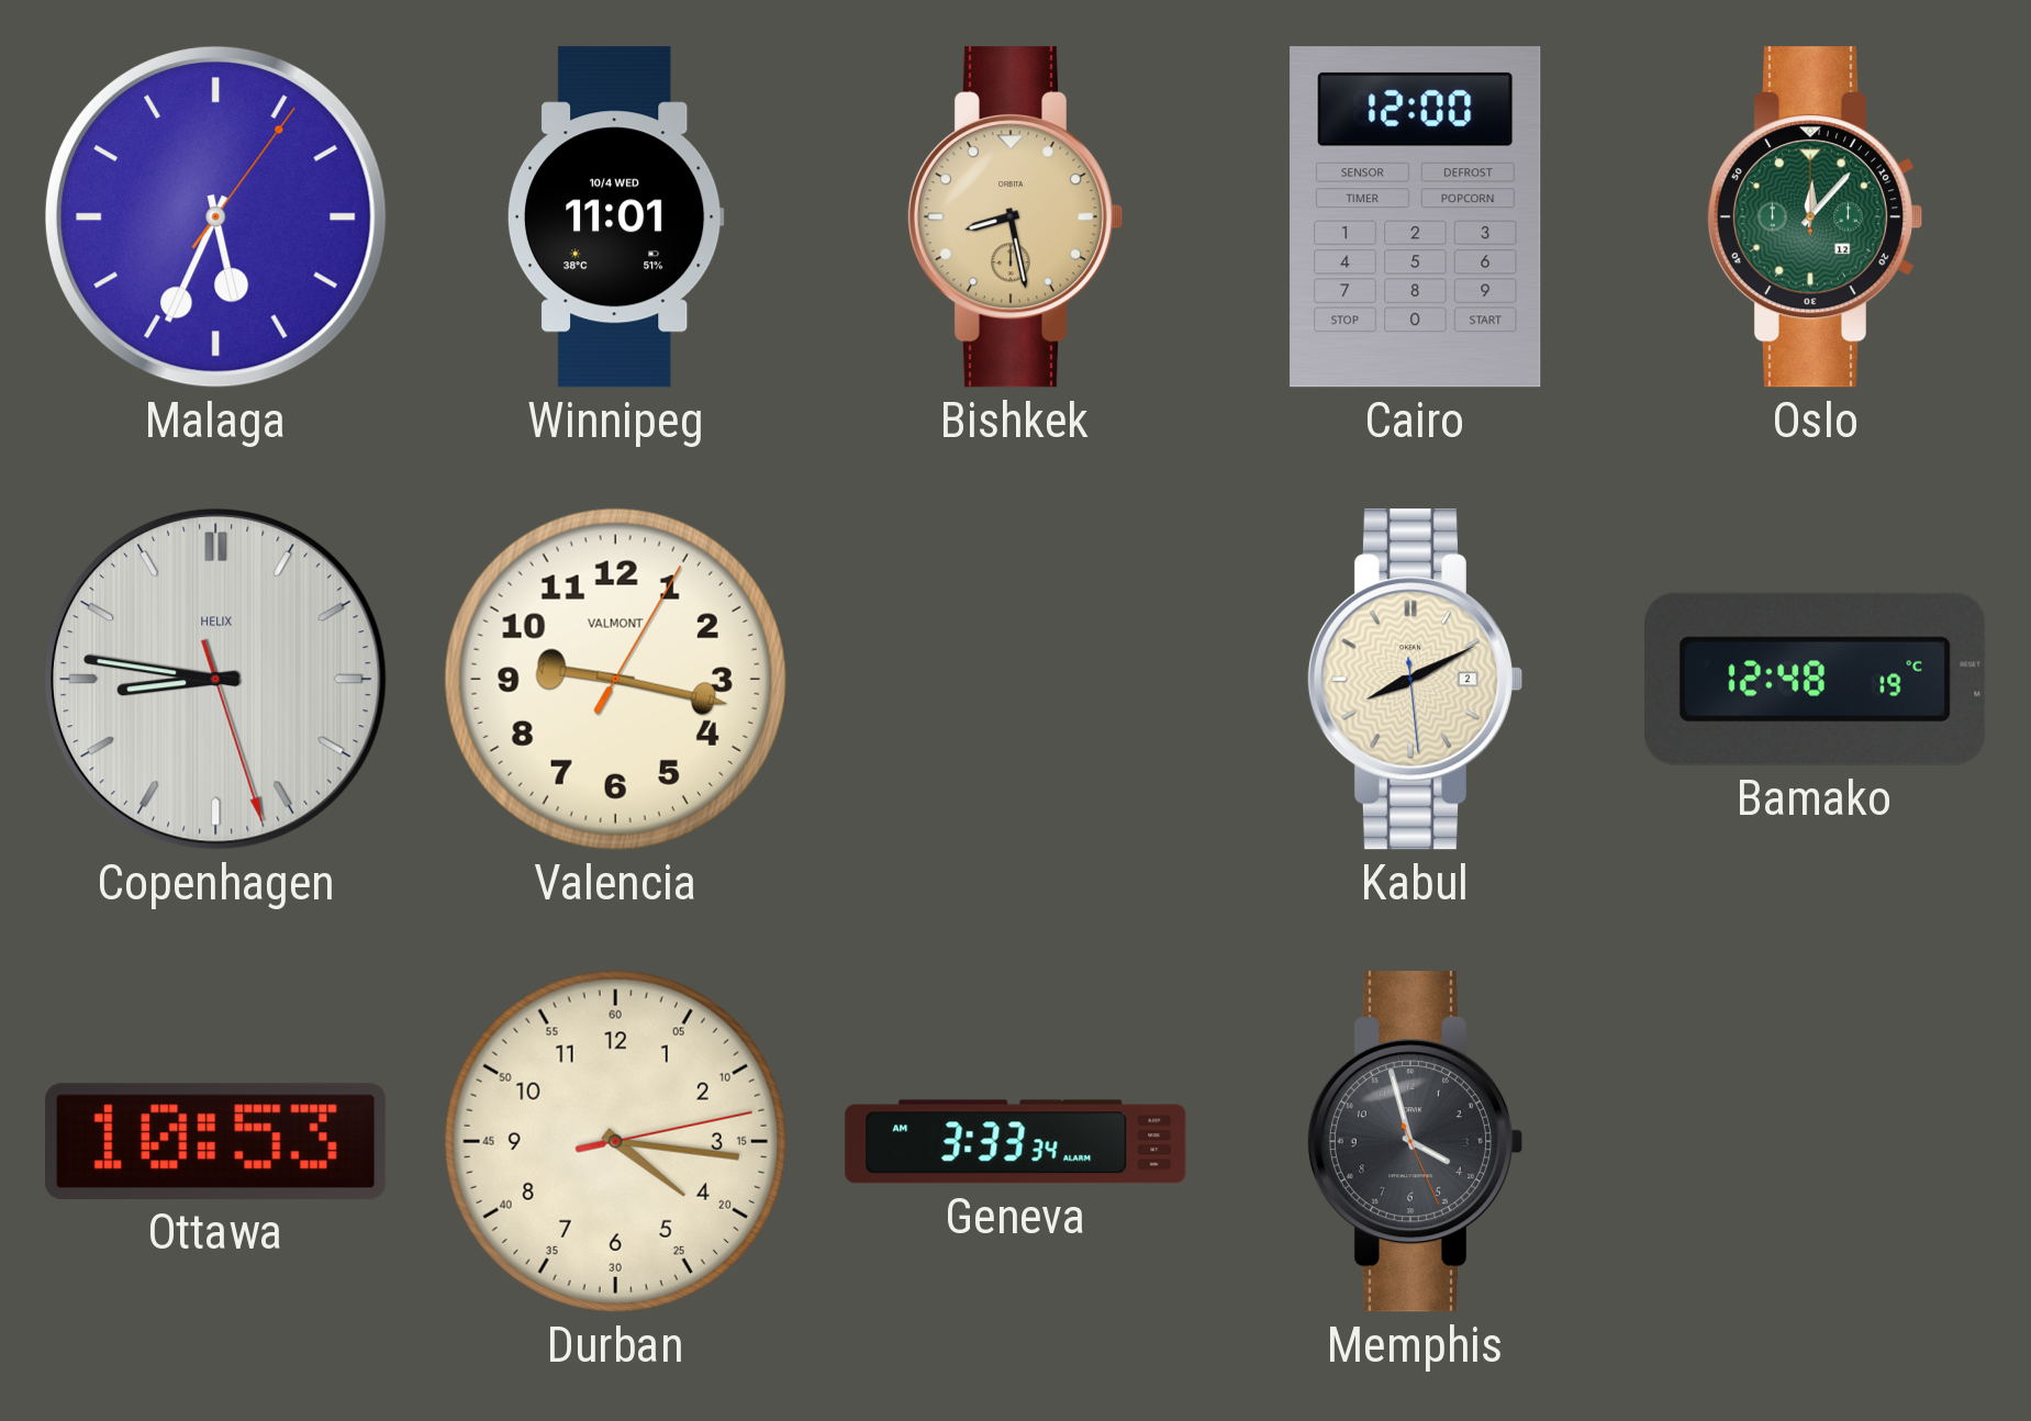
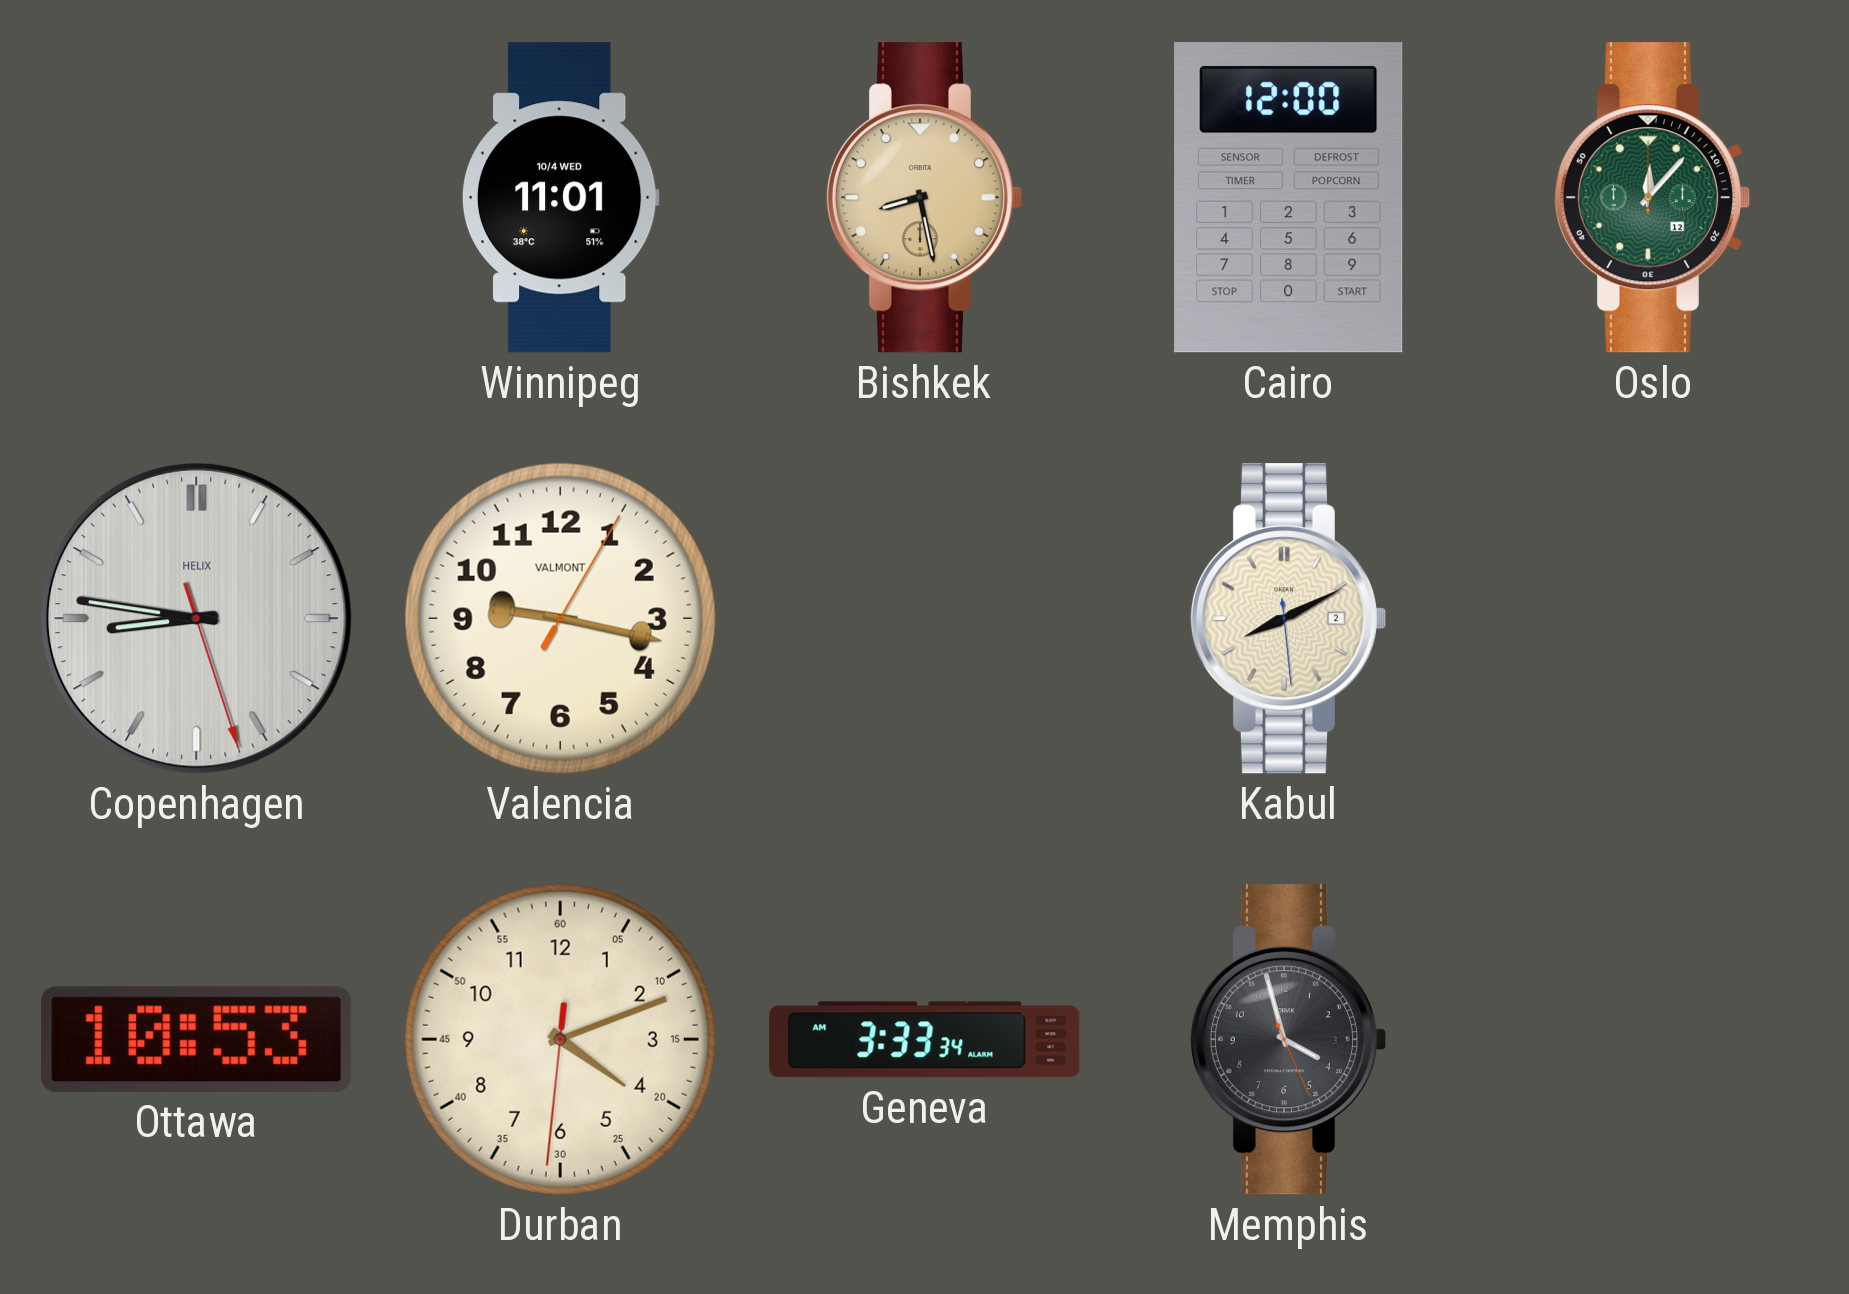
Malaga: 5:34 -> none
Bamako: 12:48 -> none
Durban: 4:16 -> 4:11
